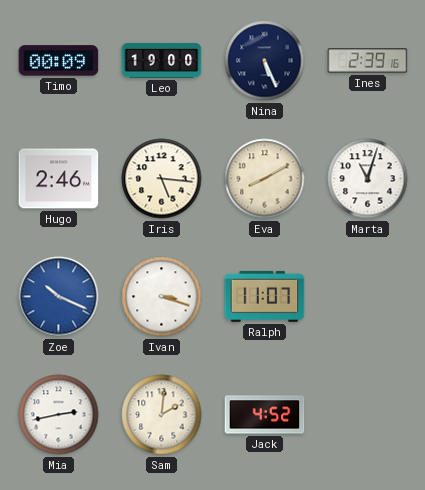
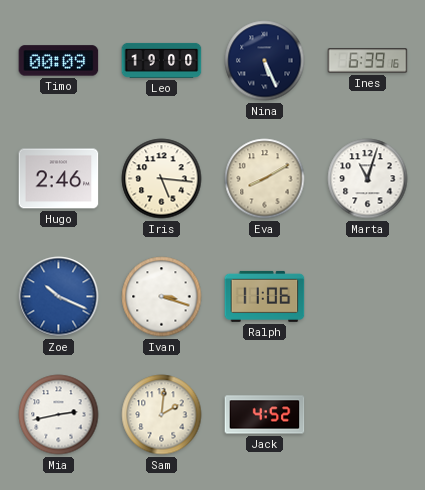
Ines: 2:39 -> 6:39
Ralph: 11:07 -> 11:06
